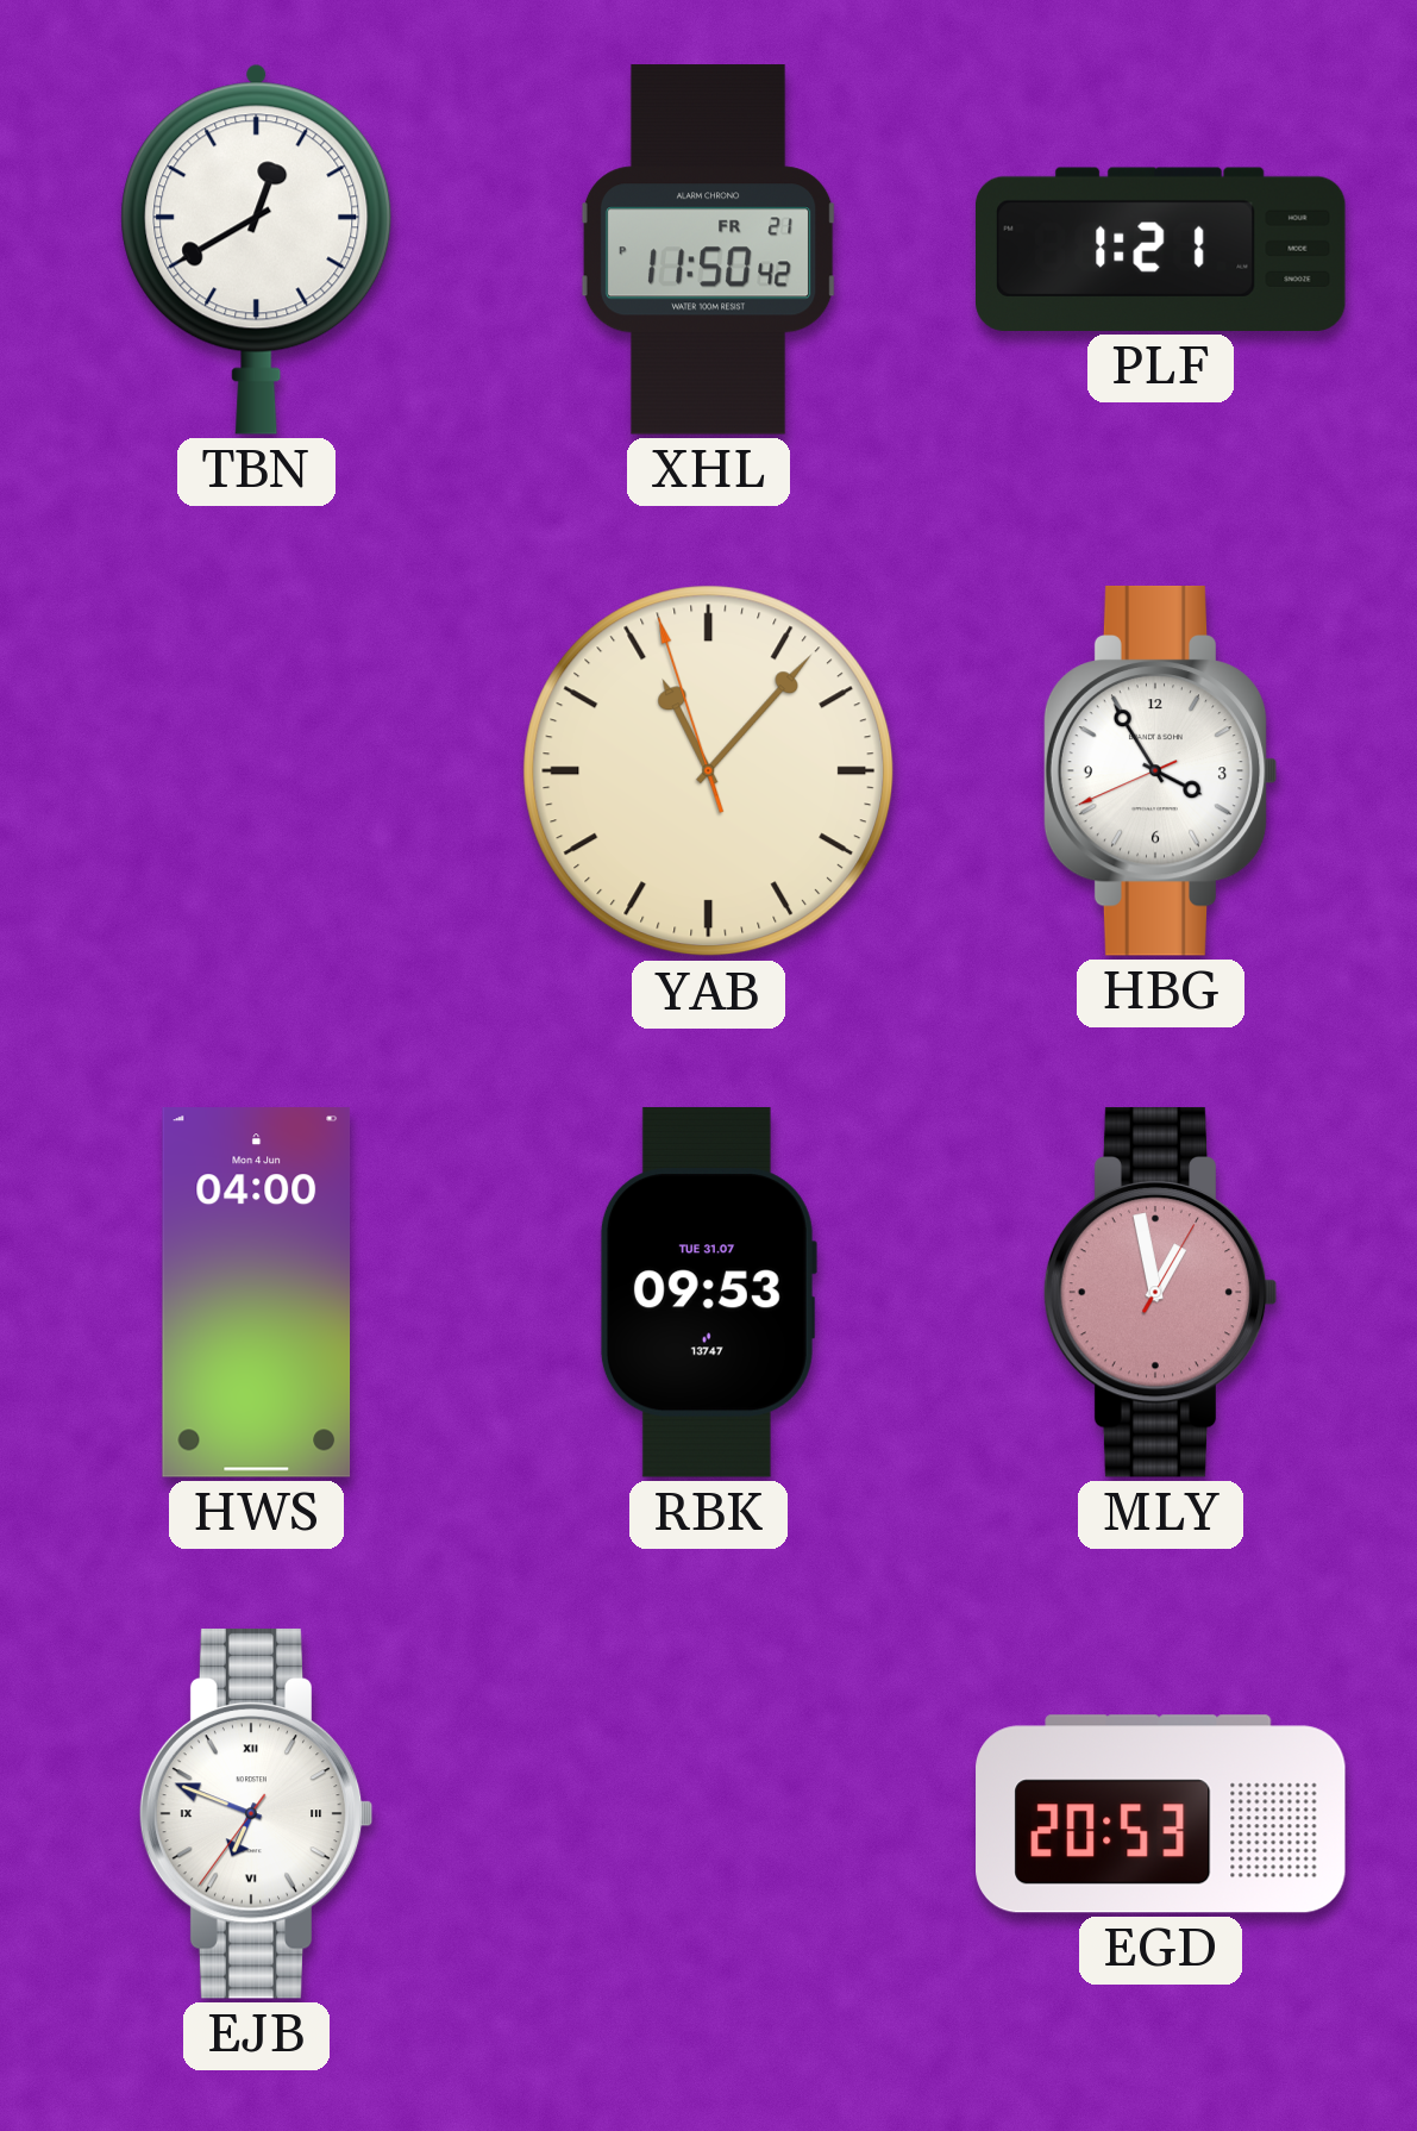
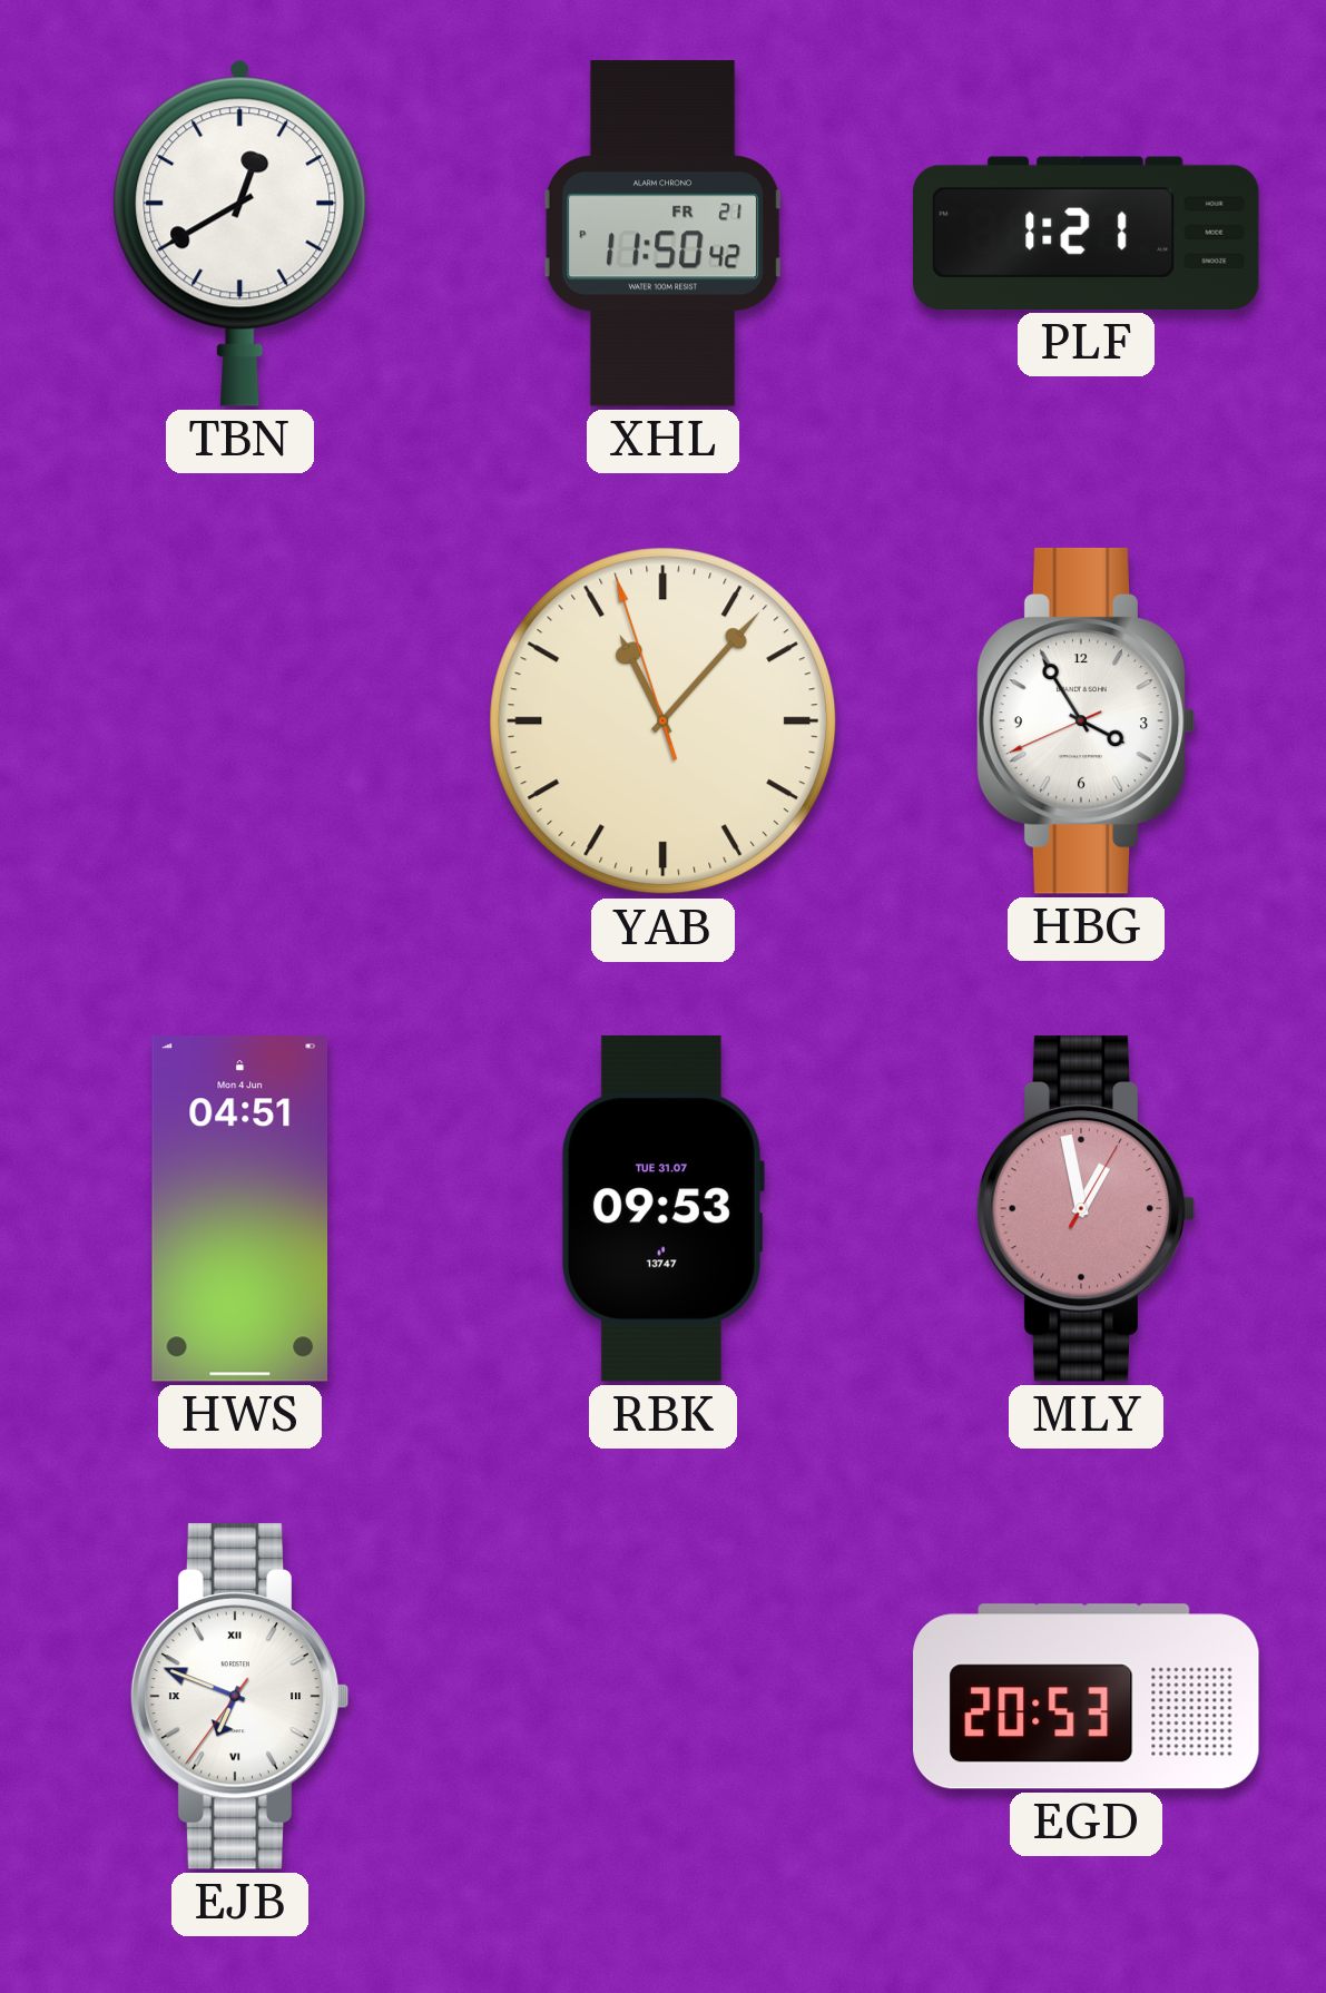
HWS: 04:00 -> 04:51
